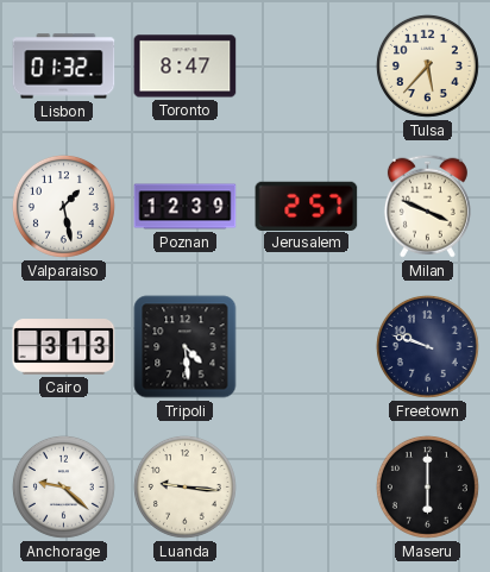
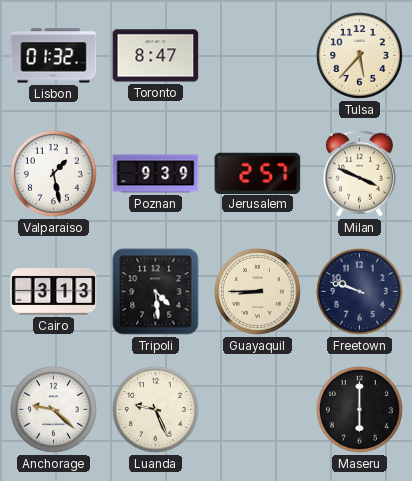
Poznan: 12:39 -> 9:39
Guayaquil: none -> 8:45
Luanda: 9:16 -> 9:26
